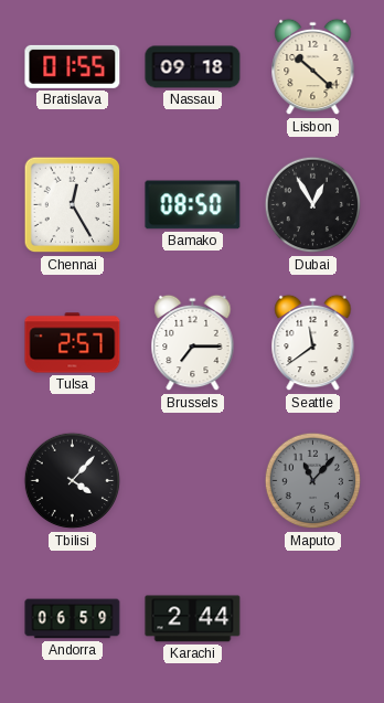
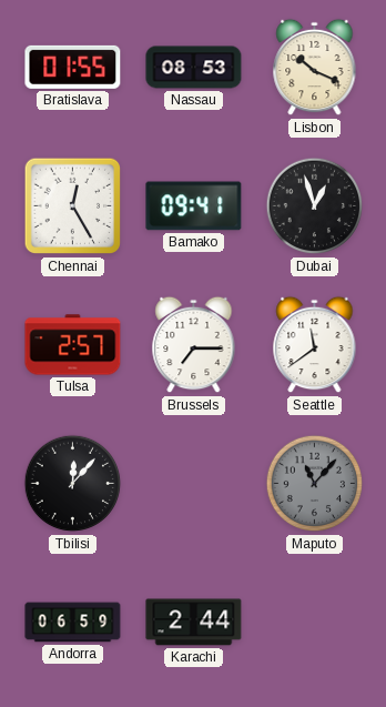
Nassau: 09:18 -> 08:53
Lisbon: 10:22 -> 10:19
Bamako: 08:50 -> 09:41
Dubai: 12:55 -> 12:57
Tbilisi: 4:07 -> 12:07
